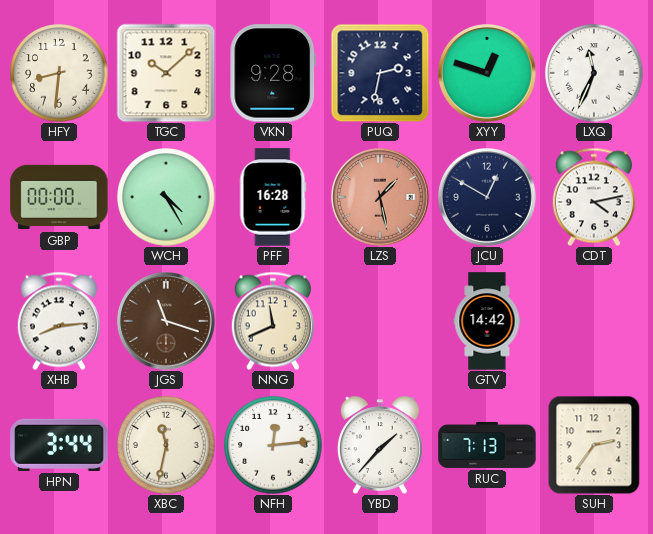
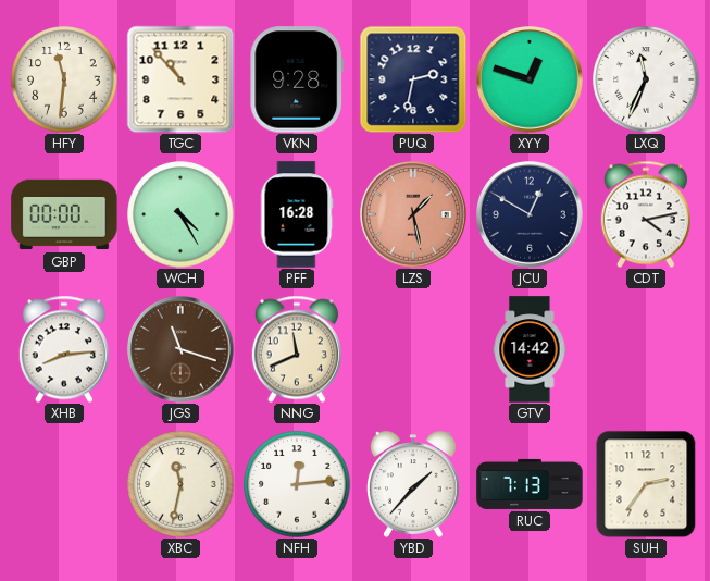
HFY: 8:31 -> 11:31
TGC: 10:08 -> 10:53
HPN: 3:44 -> none
